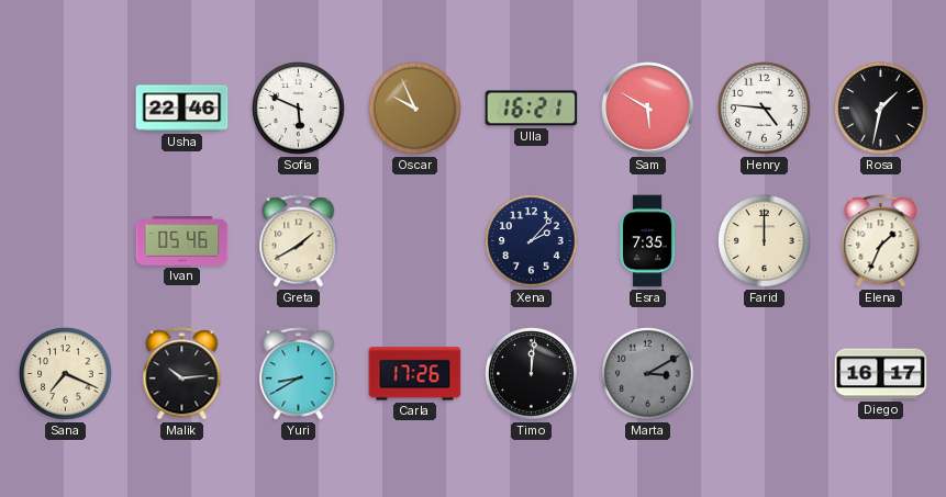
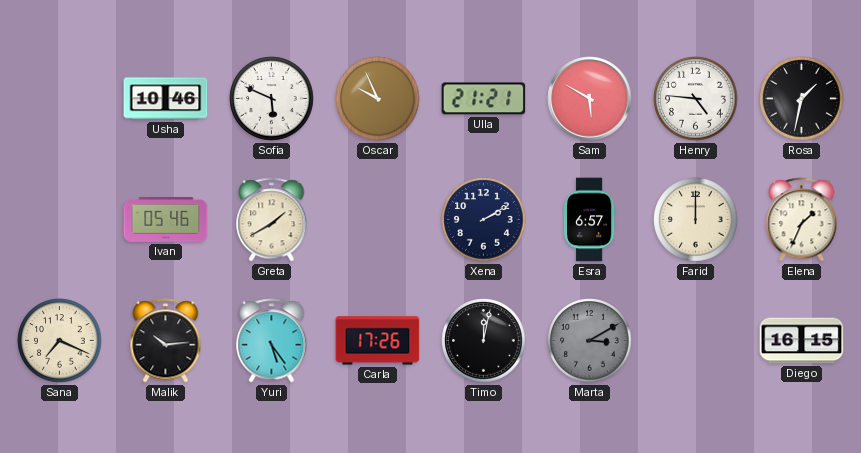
Usha: 22:46 -> 10:46
Ulla: 16:21 -> 21:21
Xena: 2:07 -> 2:10
Esra: 7:35 -> 6:57
Yuri: 8:40 -> 5:24
Timo: 12:01 -> 12:02
Diego: 16:17 -> 16:15
